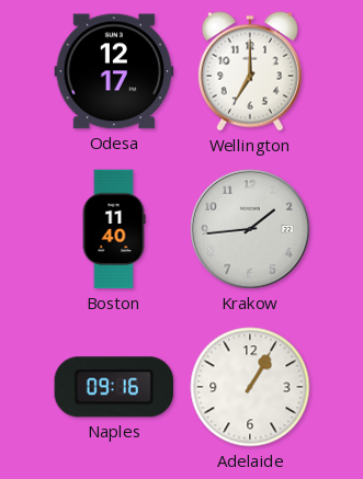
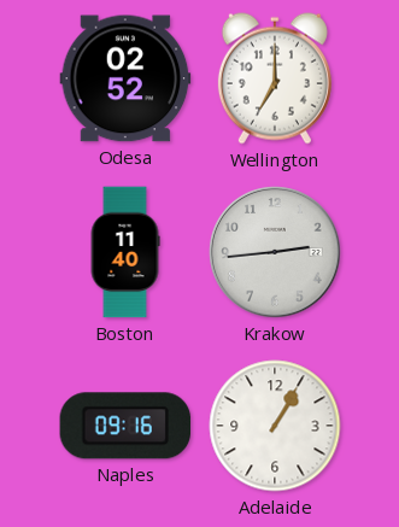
Odesa: 12:17 -> 02:52
Krakow: 1:44 -> 2:44
